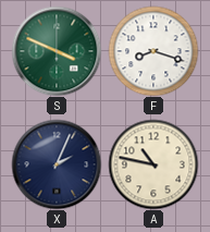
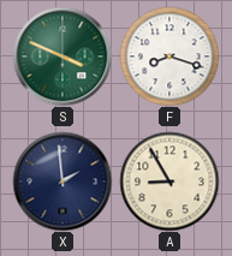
X: 2:04 -> 1:59
A: 10:47 -> 8:55
